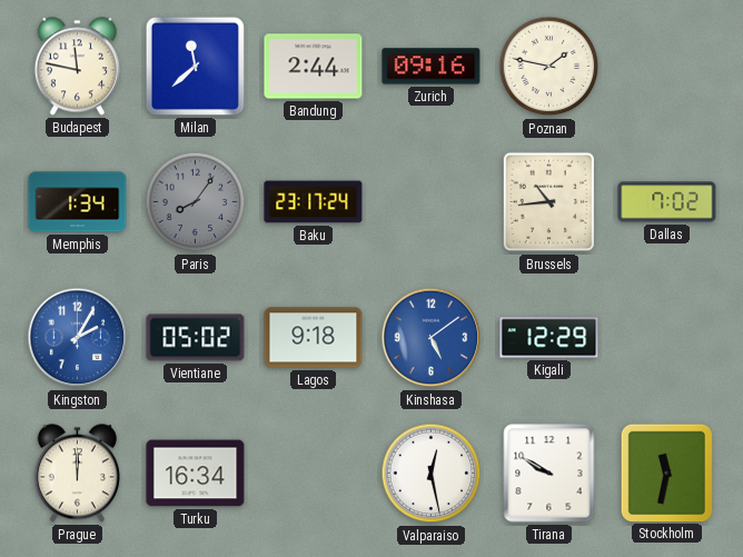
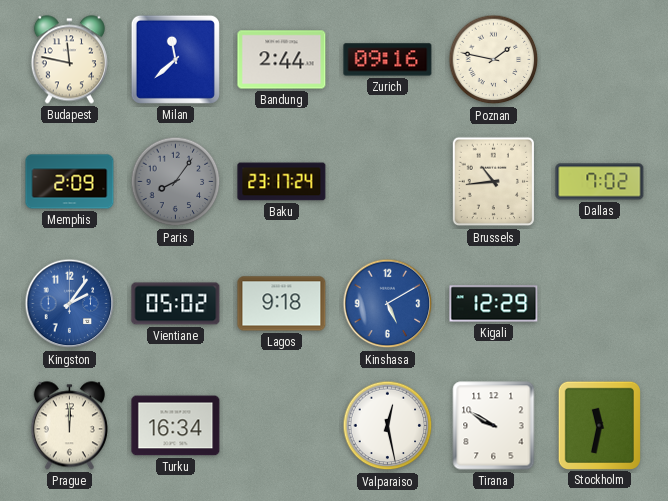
Memphis: 1:34 -> 2:09
Kingston: 2:05 -> 2:06
Kinshasa: 5:09 -> 5:10
